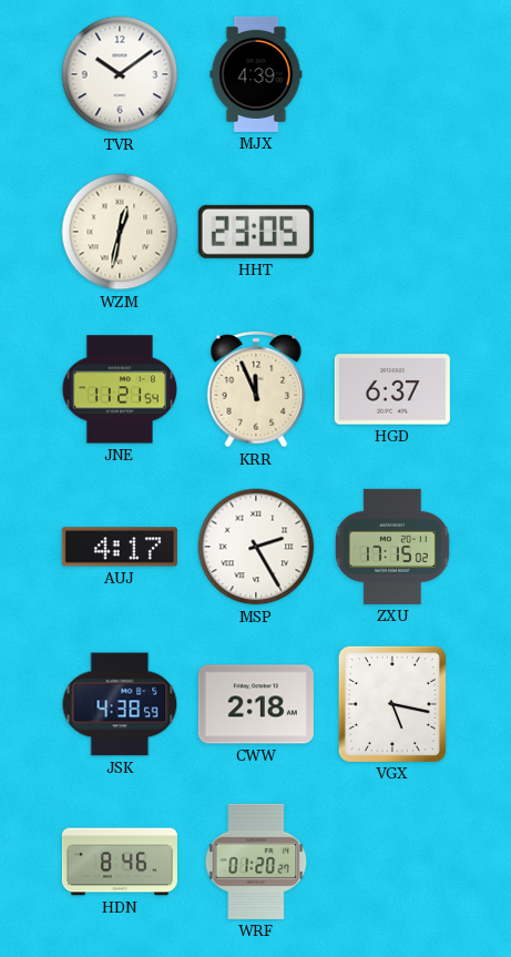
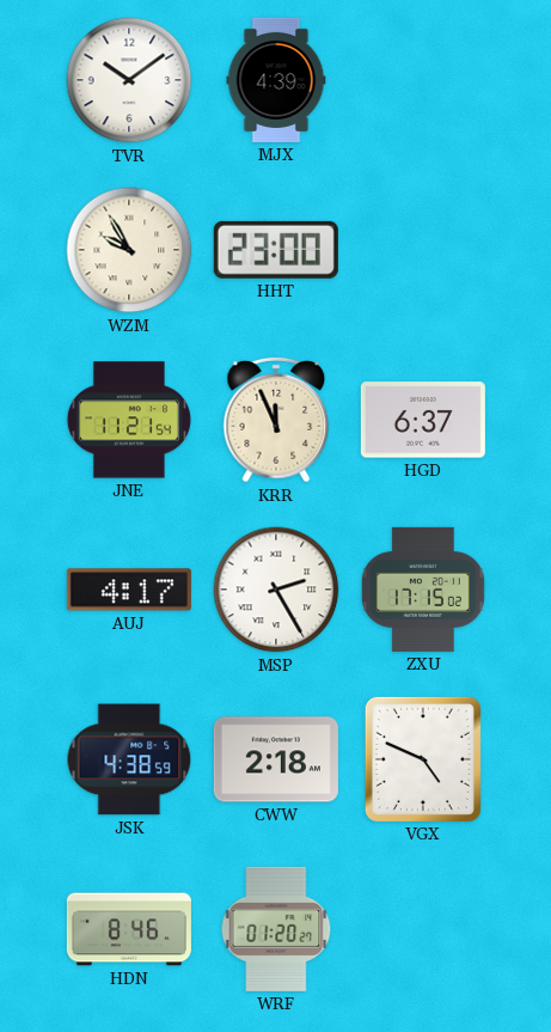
WZM: 12:32 -> 9:55
HHT: 23:05 -> 23:00
VGX: 5:17 -> 4:49
